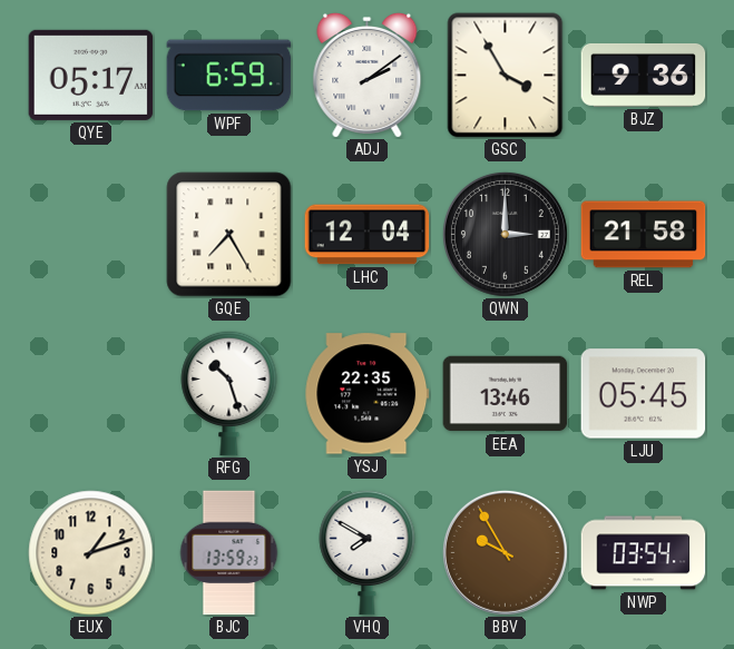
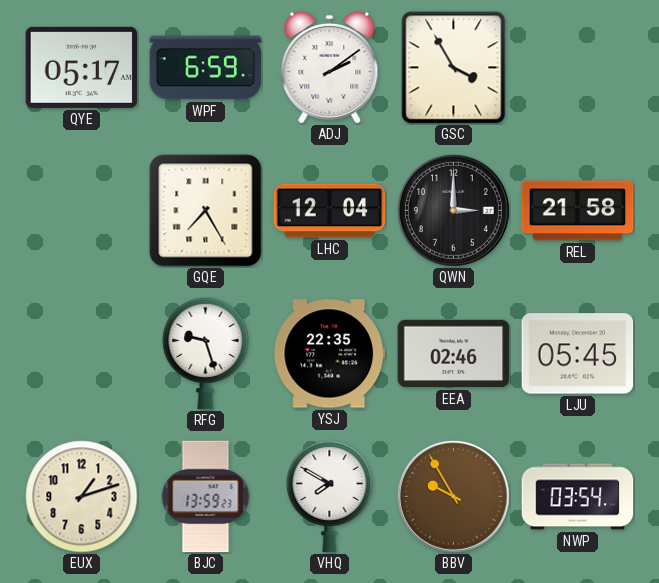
BJZ: 9:36 -> none
RFG: 10:27 -> 9:27
EEA: 13:46 -> 02:46
